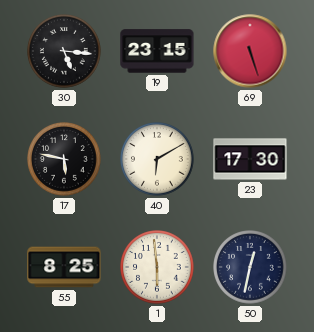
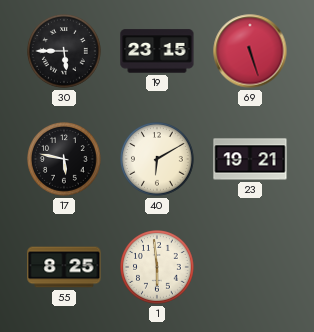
30: 5:16 -> 5:45
23: 17:30 -> 19:21
50: 12:32 -> none
